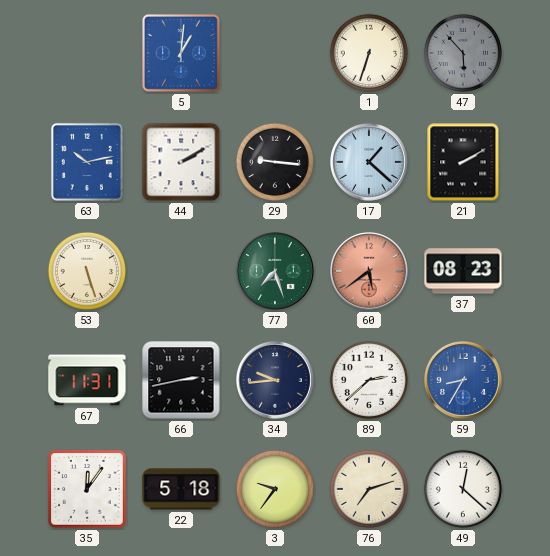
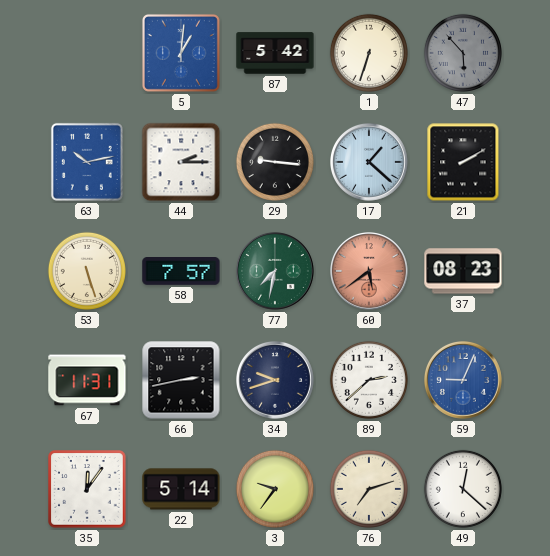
87: none -> 5:42
44: 2:10 -> 2:15
58: none -> 7:57
77: 7:27 -> 7:32
34: 9:44 -> 9:42
59: 8:35 -> 9:04
22: 5:18 -> 5:14
